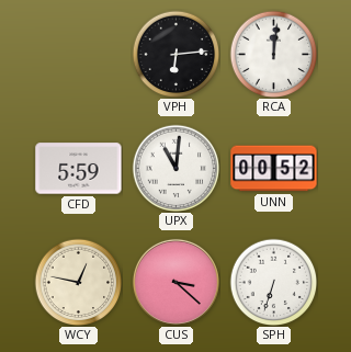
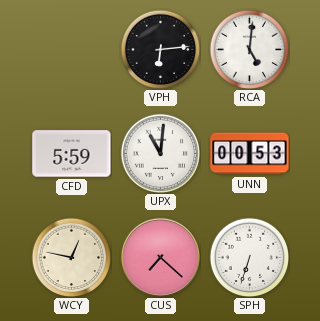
RCA: 12:01 -> 5:01
UNN: 00:52 -> 00:53
CUS: 3:22 -> 7:22
